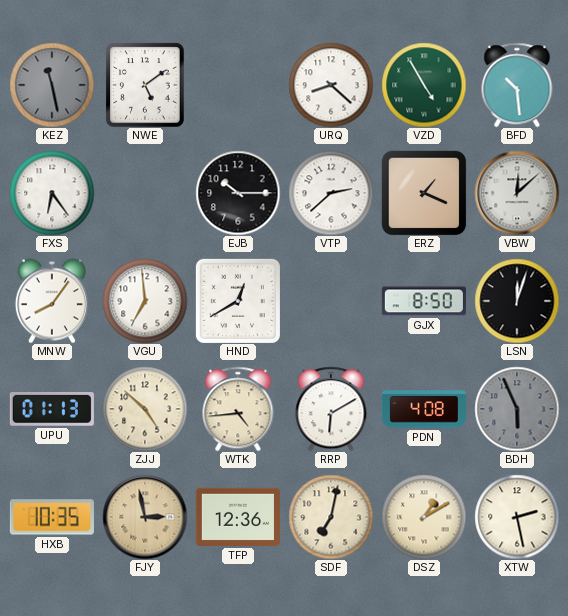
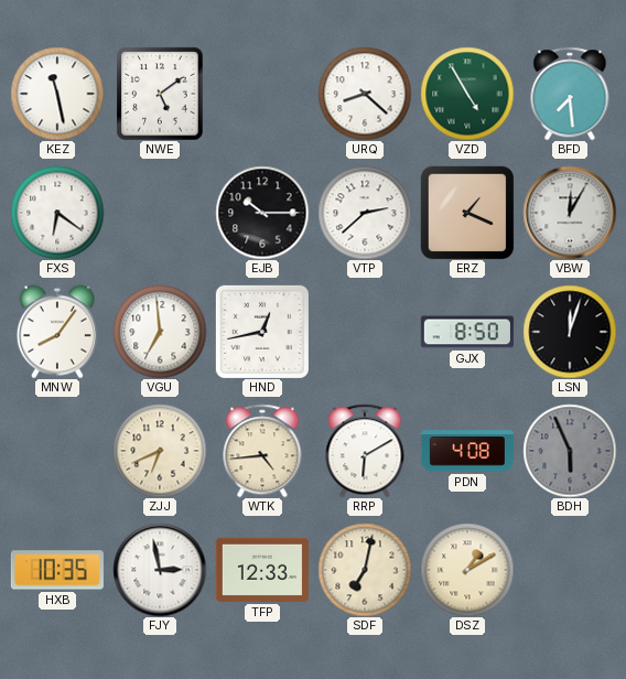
KEZ dial: grey -> white
BFD: 10:29 -> 7:29
FXS: 6:24 -> 6:21
VBW: 12:08 -> 12:05
HND: 12:40 -> 12:43
UPU: 01:13 -> none
ZJJ: 4:52 -> 6:41
FJY dial: champagne -> white
TFP: 12:36 -> 12:33
XTW: 2:28 -> none
